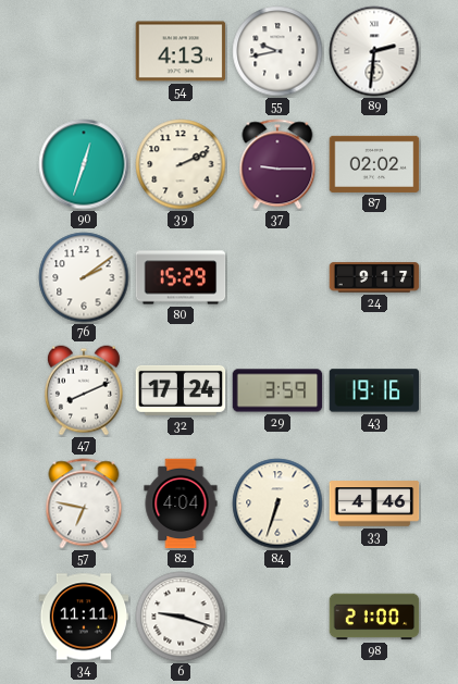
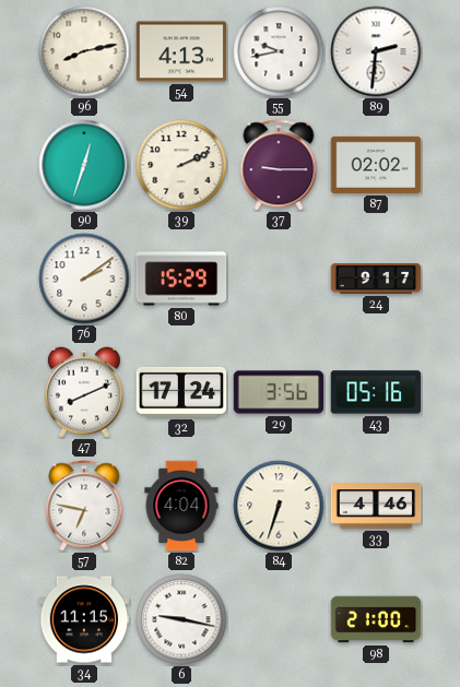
96: none -> 8:13
29: 3:59 -> 3:56
43: 19:16 -> 05:16
34: 11:11 -> 11:15
6: 9:18 -> 9:17
